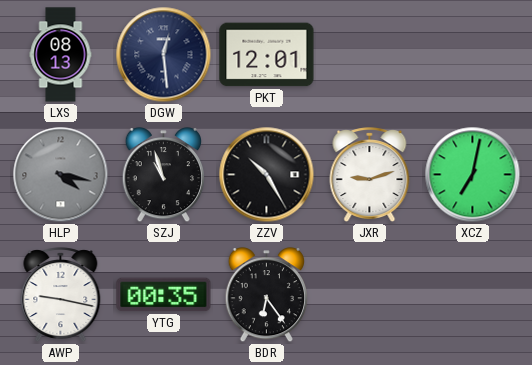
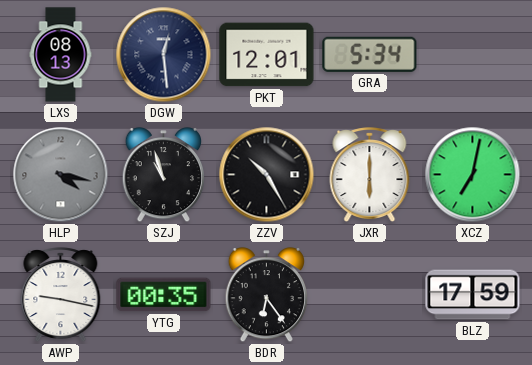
GRA: none -> 5:34
JXR: 9:12 -> 6:00
BLZ: none -> 17:59
